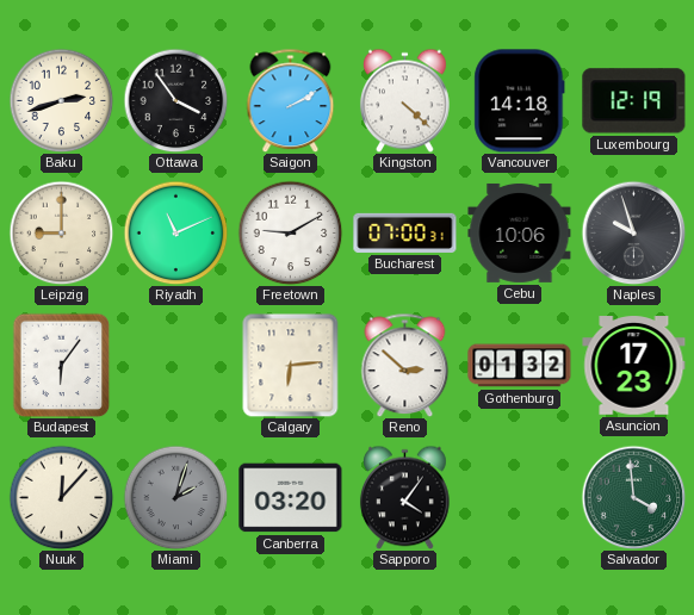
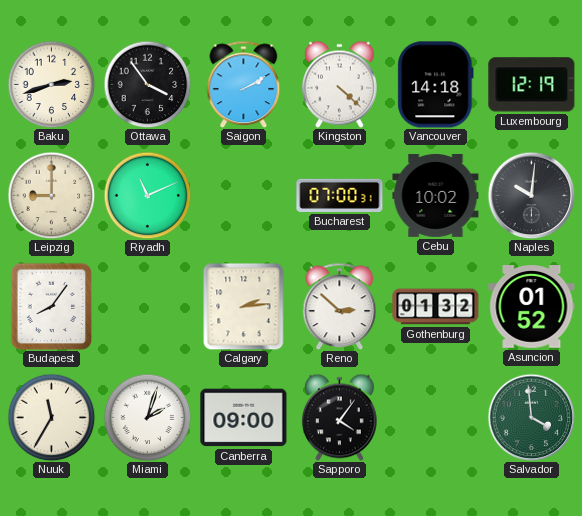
Freetown: 9:10 -> none
Cebu: 10:06 -> 10:02
Naples: 9:57 -> 10:01
Budapest: 6:06 -> 8:06
Calgary: 6:14 -> 2:14
Asuncion: 17:23 -> 01:52
Nuuk: 12:07 -> 11:35
Miami dial: grey -> white
Canberra: 03:20 -> 09:00
